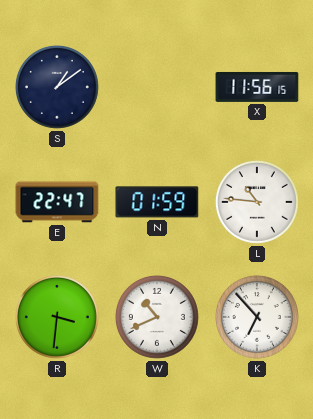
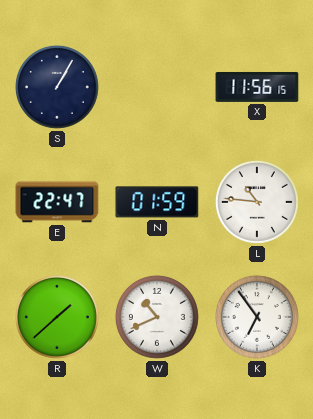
S: 1:09 -> 1:05
R: 3:31 -> 1:38
K: 6:53 -> 6:54
